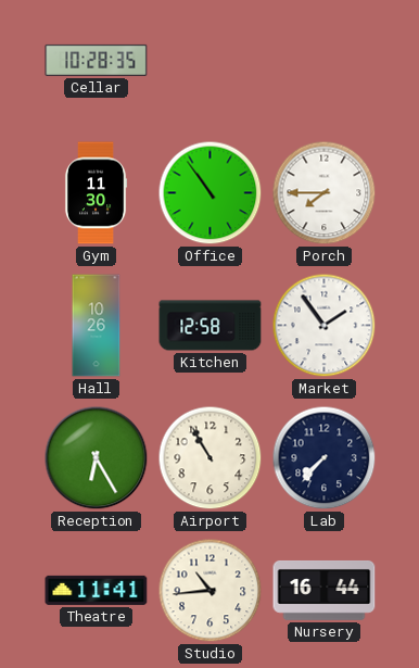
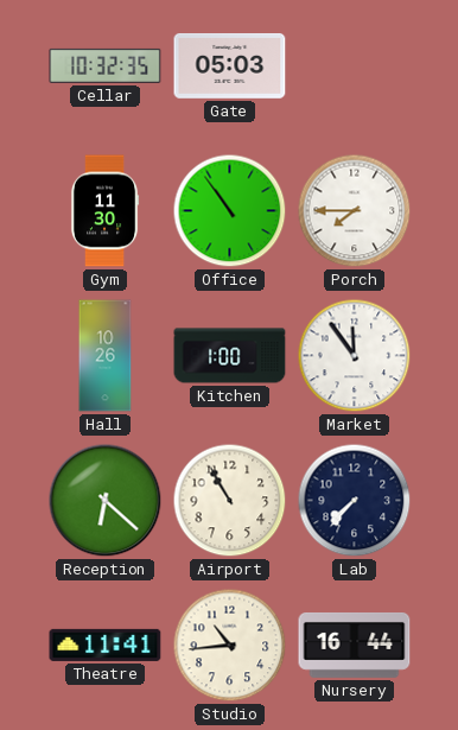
Cellar: 10:28 -> 10:32
Gate: none -> 05:03
Kitchen: 12:58 -> 1:00
Market: 1:54 -> 11:54
Reception: 6:25 -> 6:22
